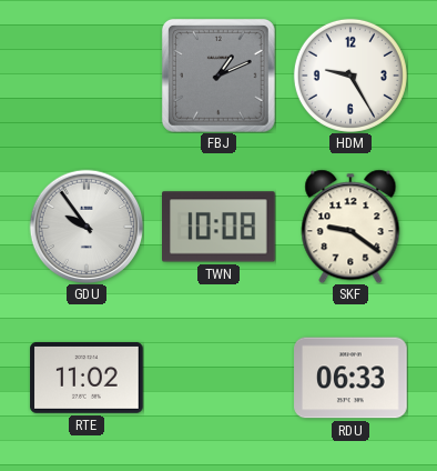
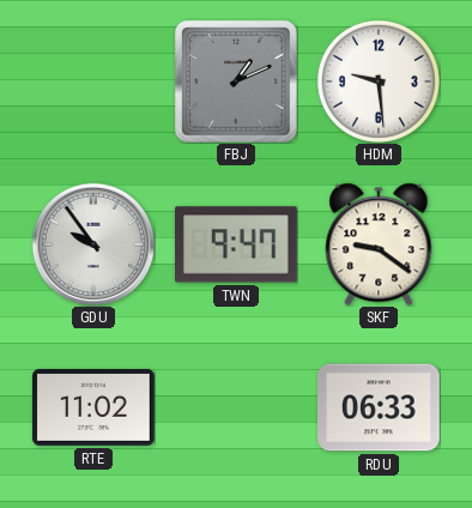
HDM: 9:25 -> 9:29
TWN: 10:08 -> 9:47
